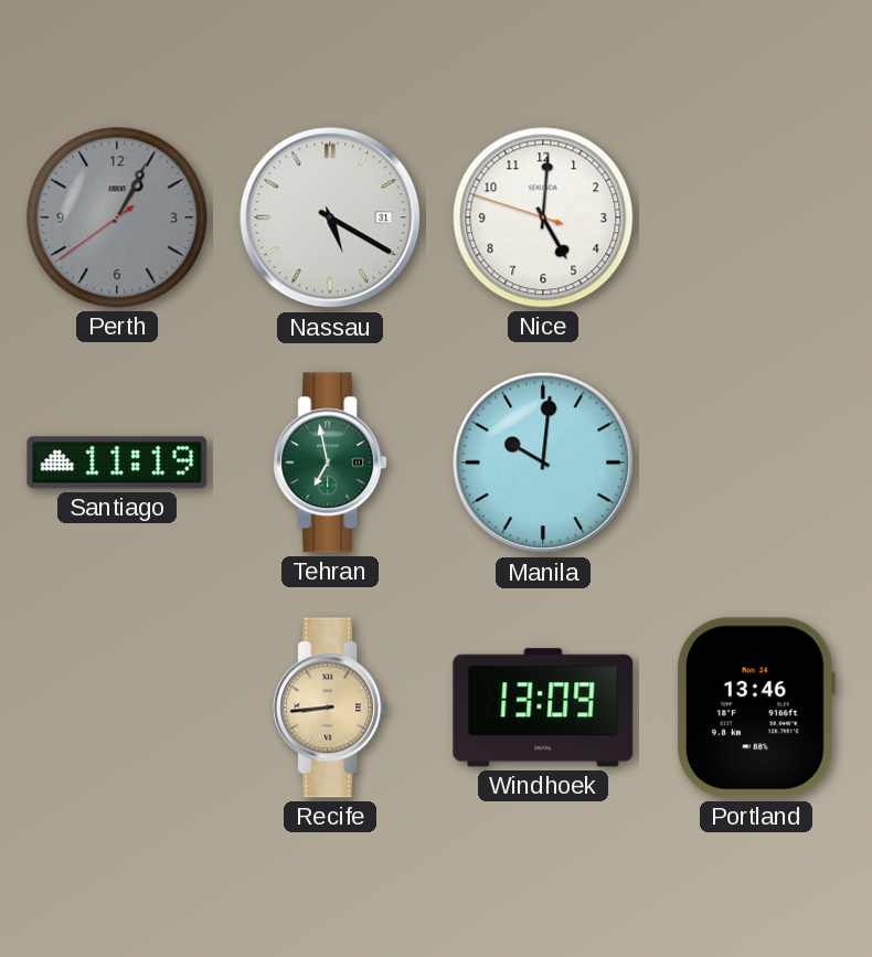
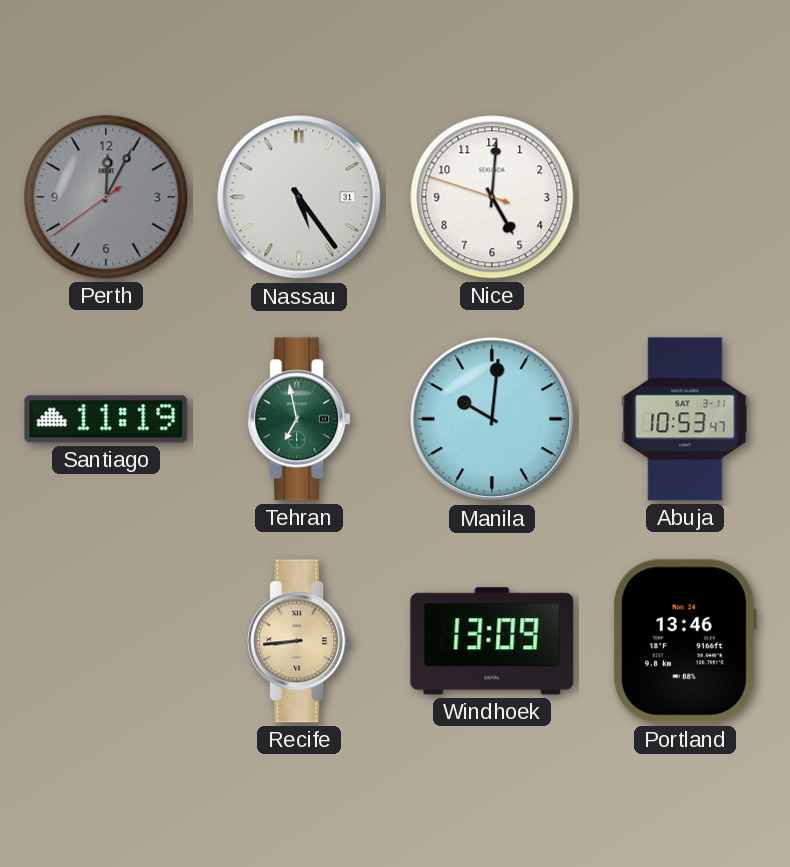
Perth: 1:04 -> 12:04
Nassau: 5:20 -> 5:24
Abuja: none -> 10:53
